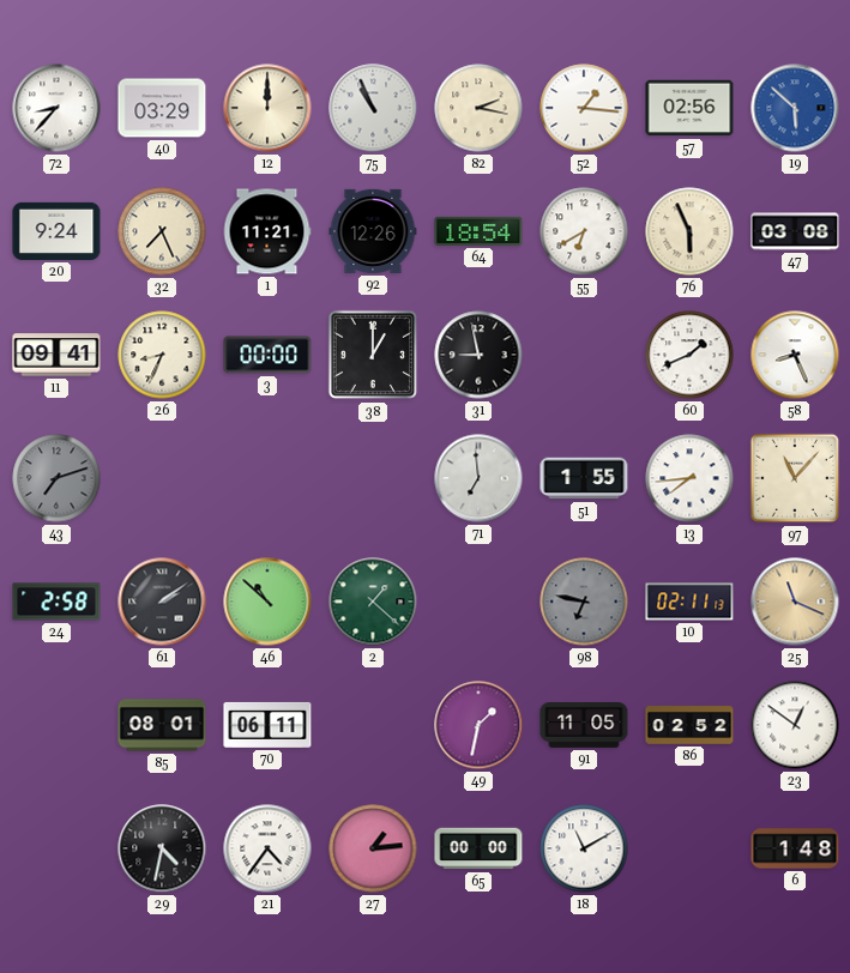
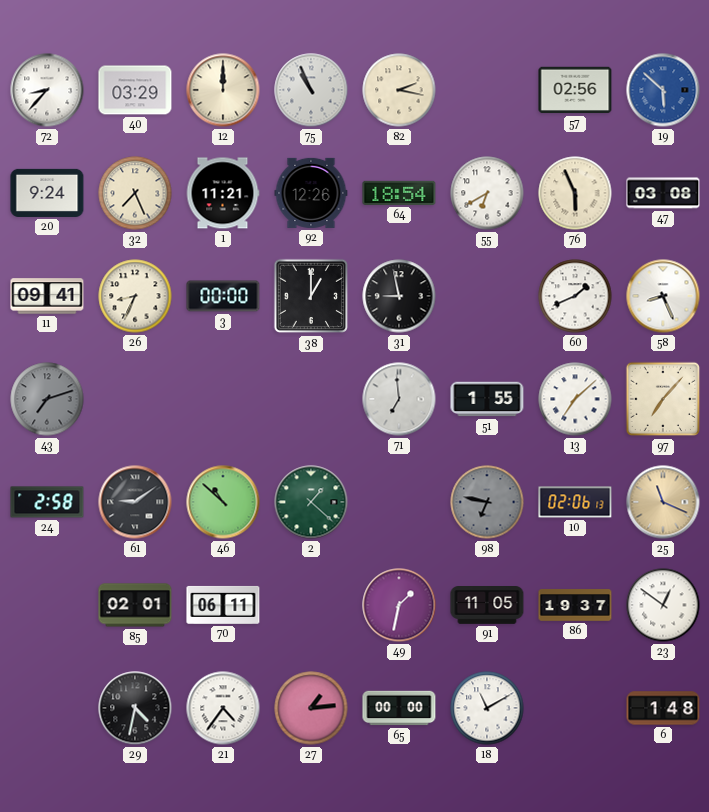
52: 1:16 -> none
13: 7:44 -> 7:08
97: 11:07 -> 7:07
61: 2:09 -> 9:09
10: 02:11 -> 02:06
85: 08:01 -> 02:01
86: 02:52 -> 19:37
